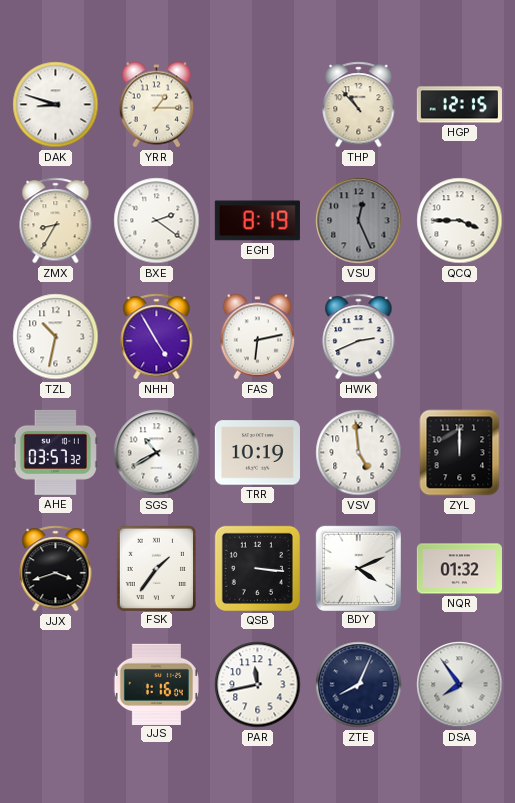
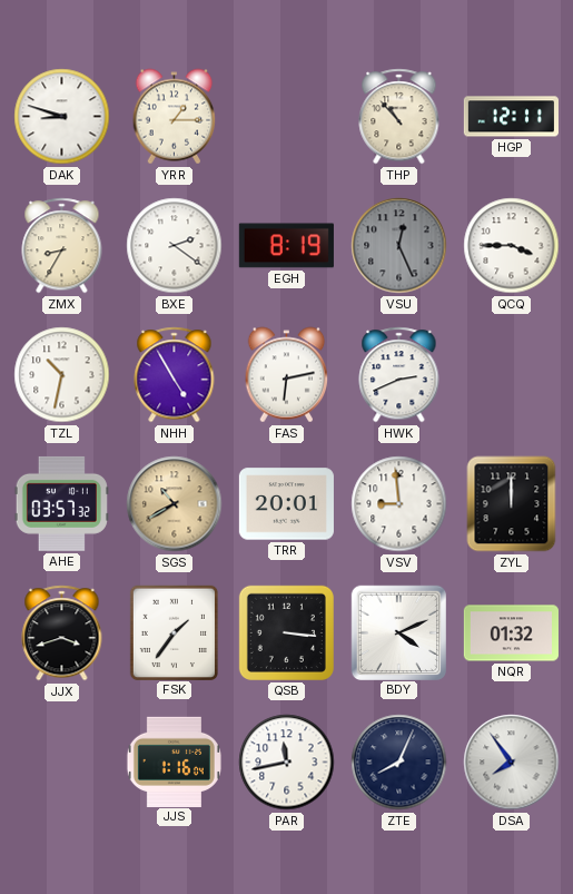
HGP: 12:15 -> 12:11
SGS dial: white -> champagne
TRR: 10:19 -> 20:01
VSV: 4:59 -> 8:59
